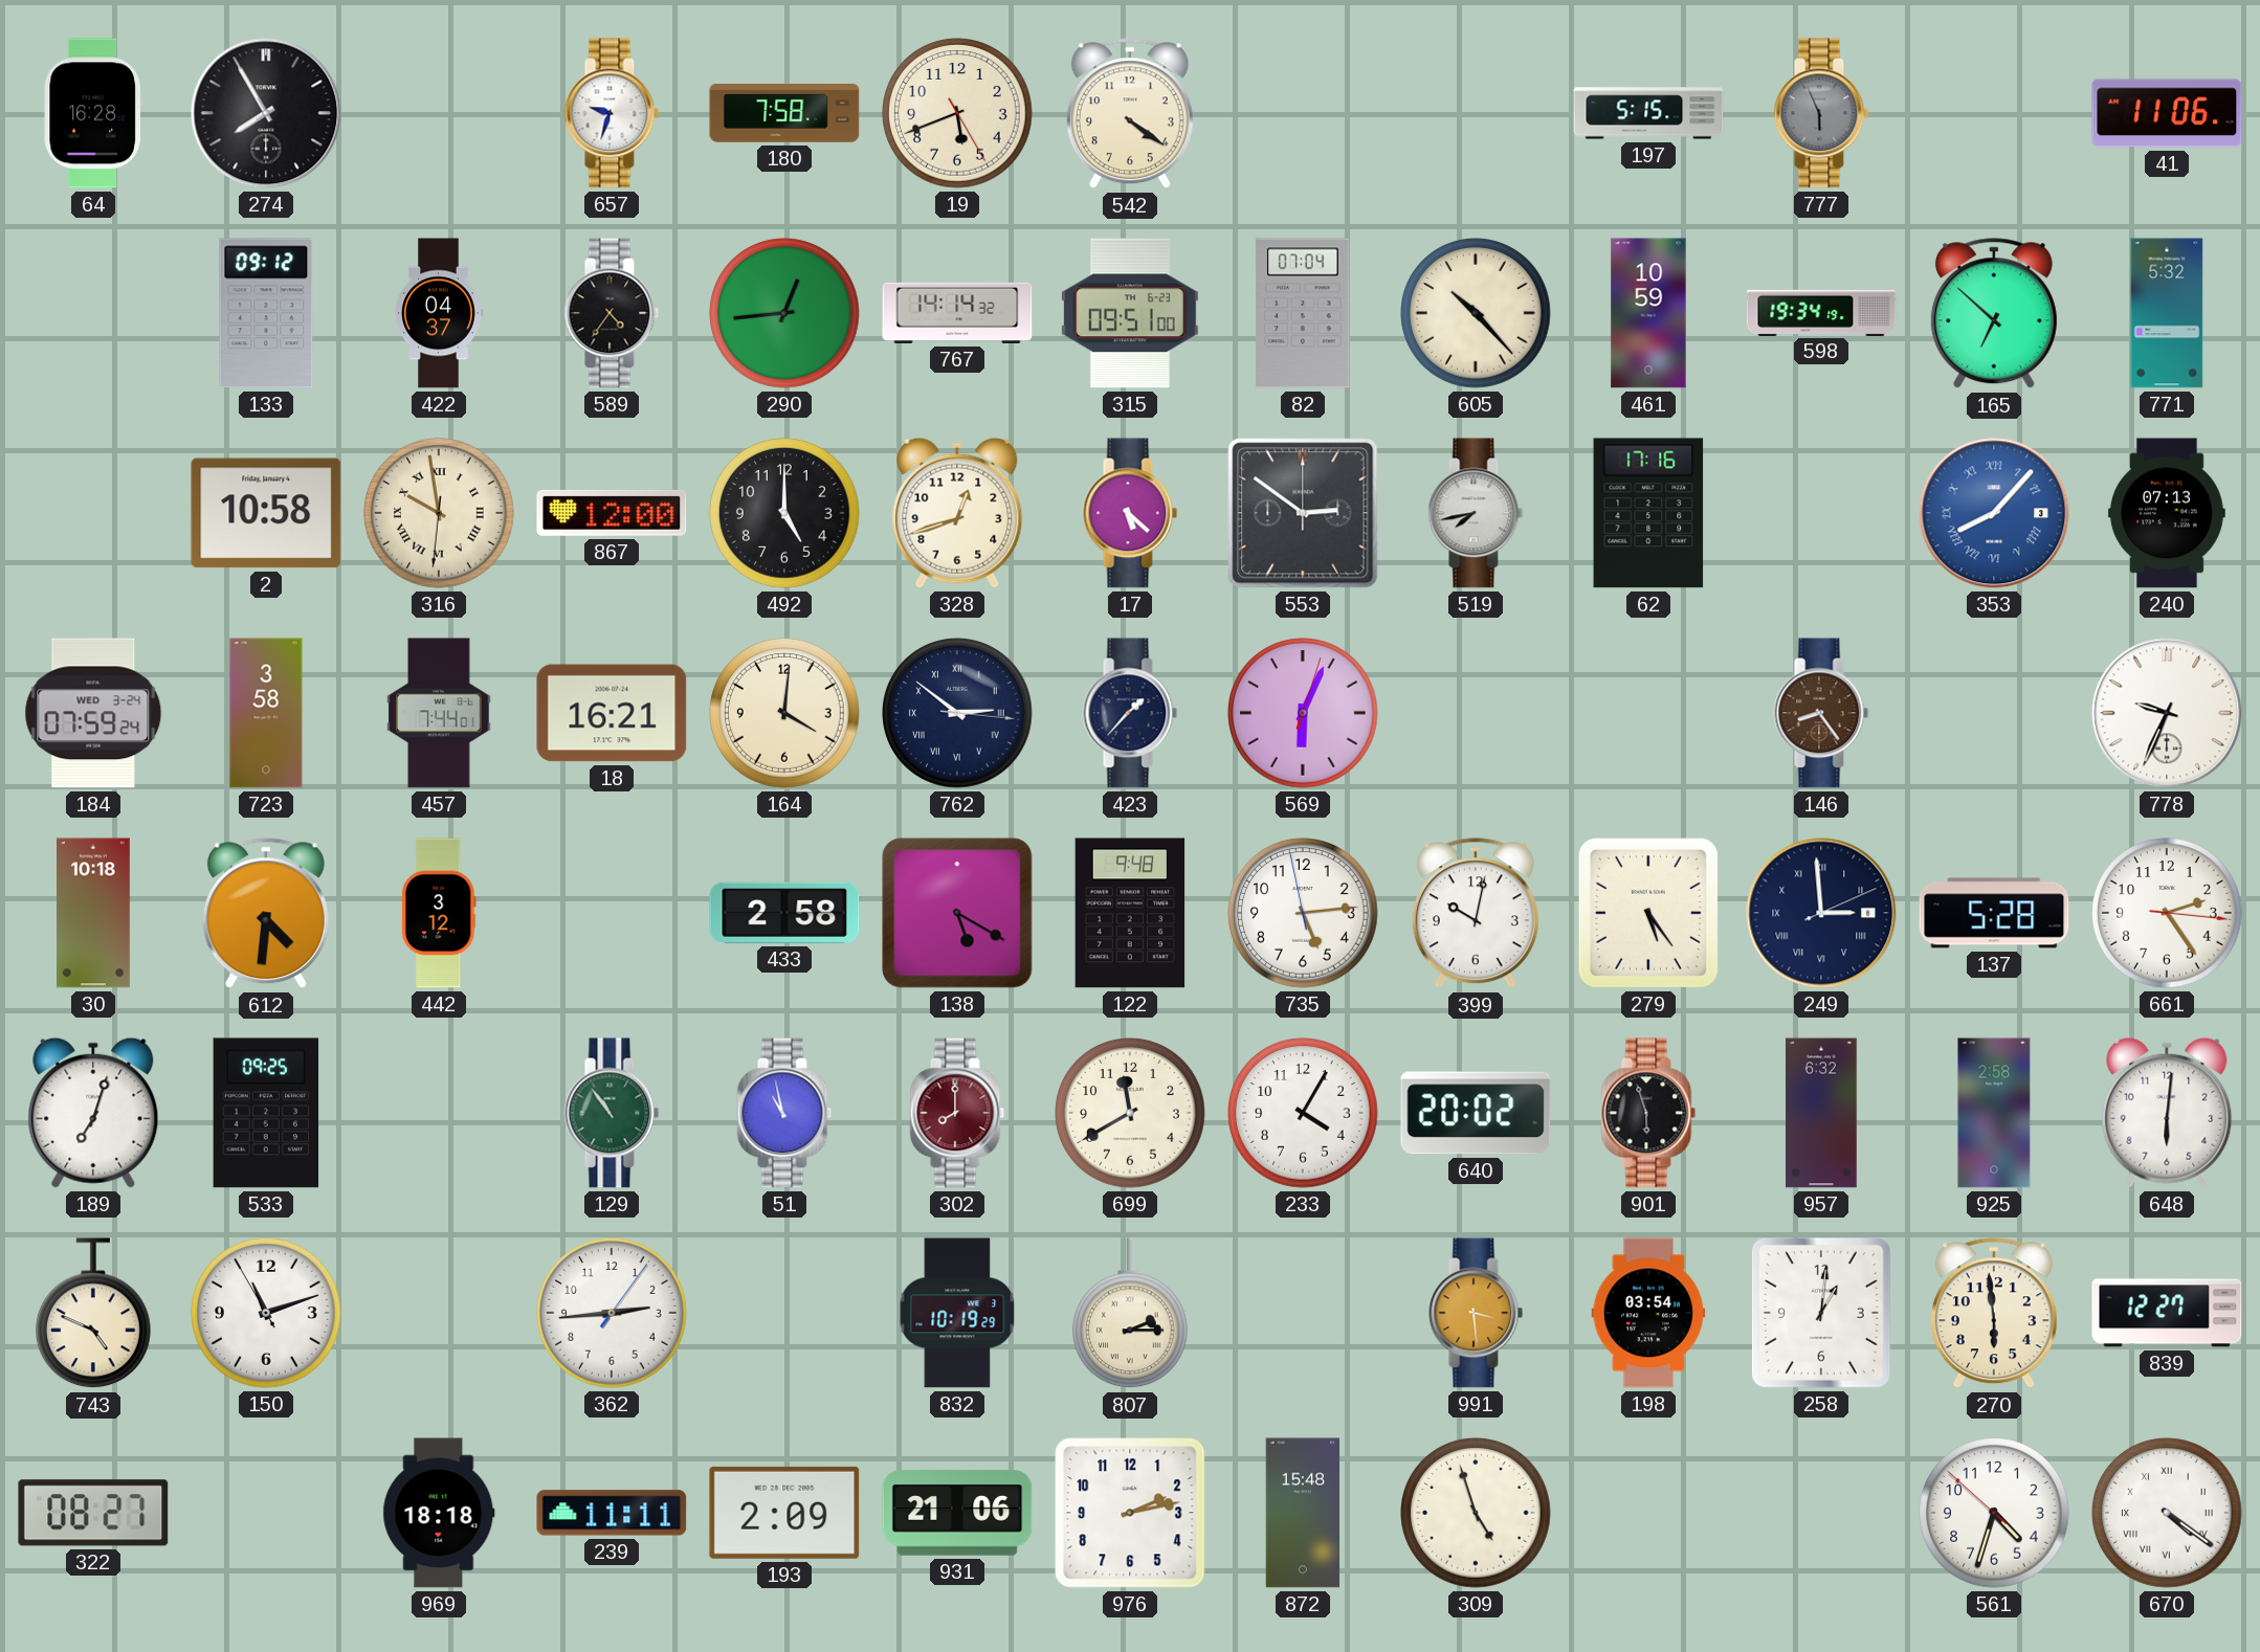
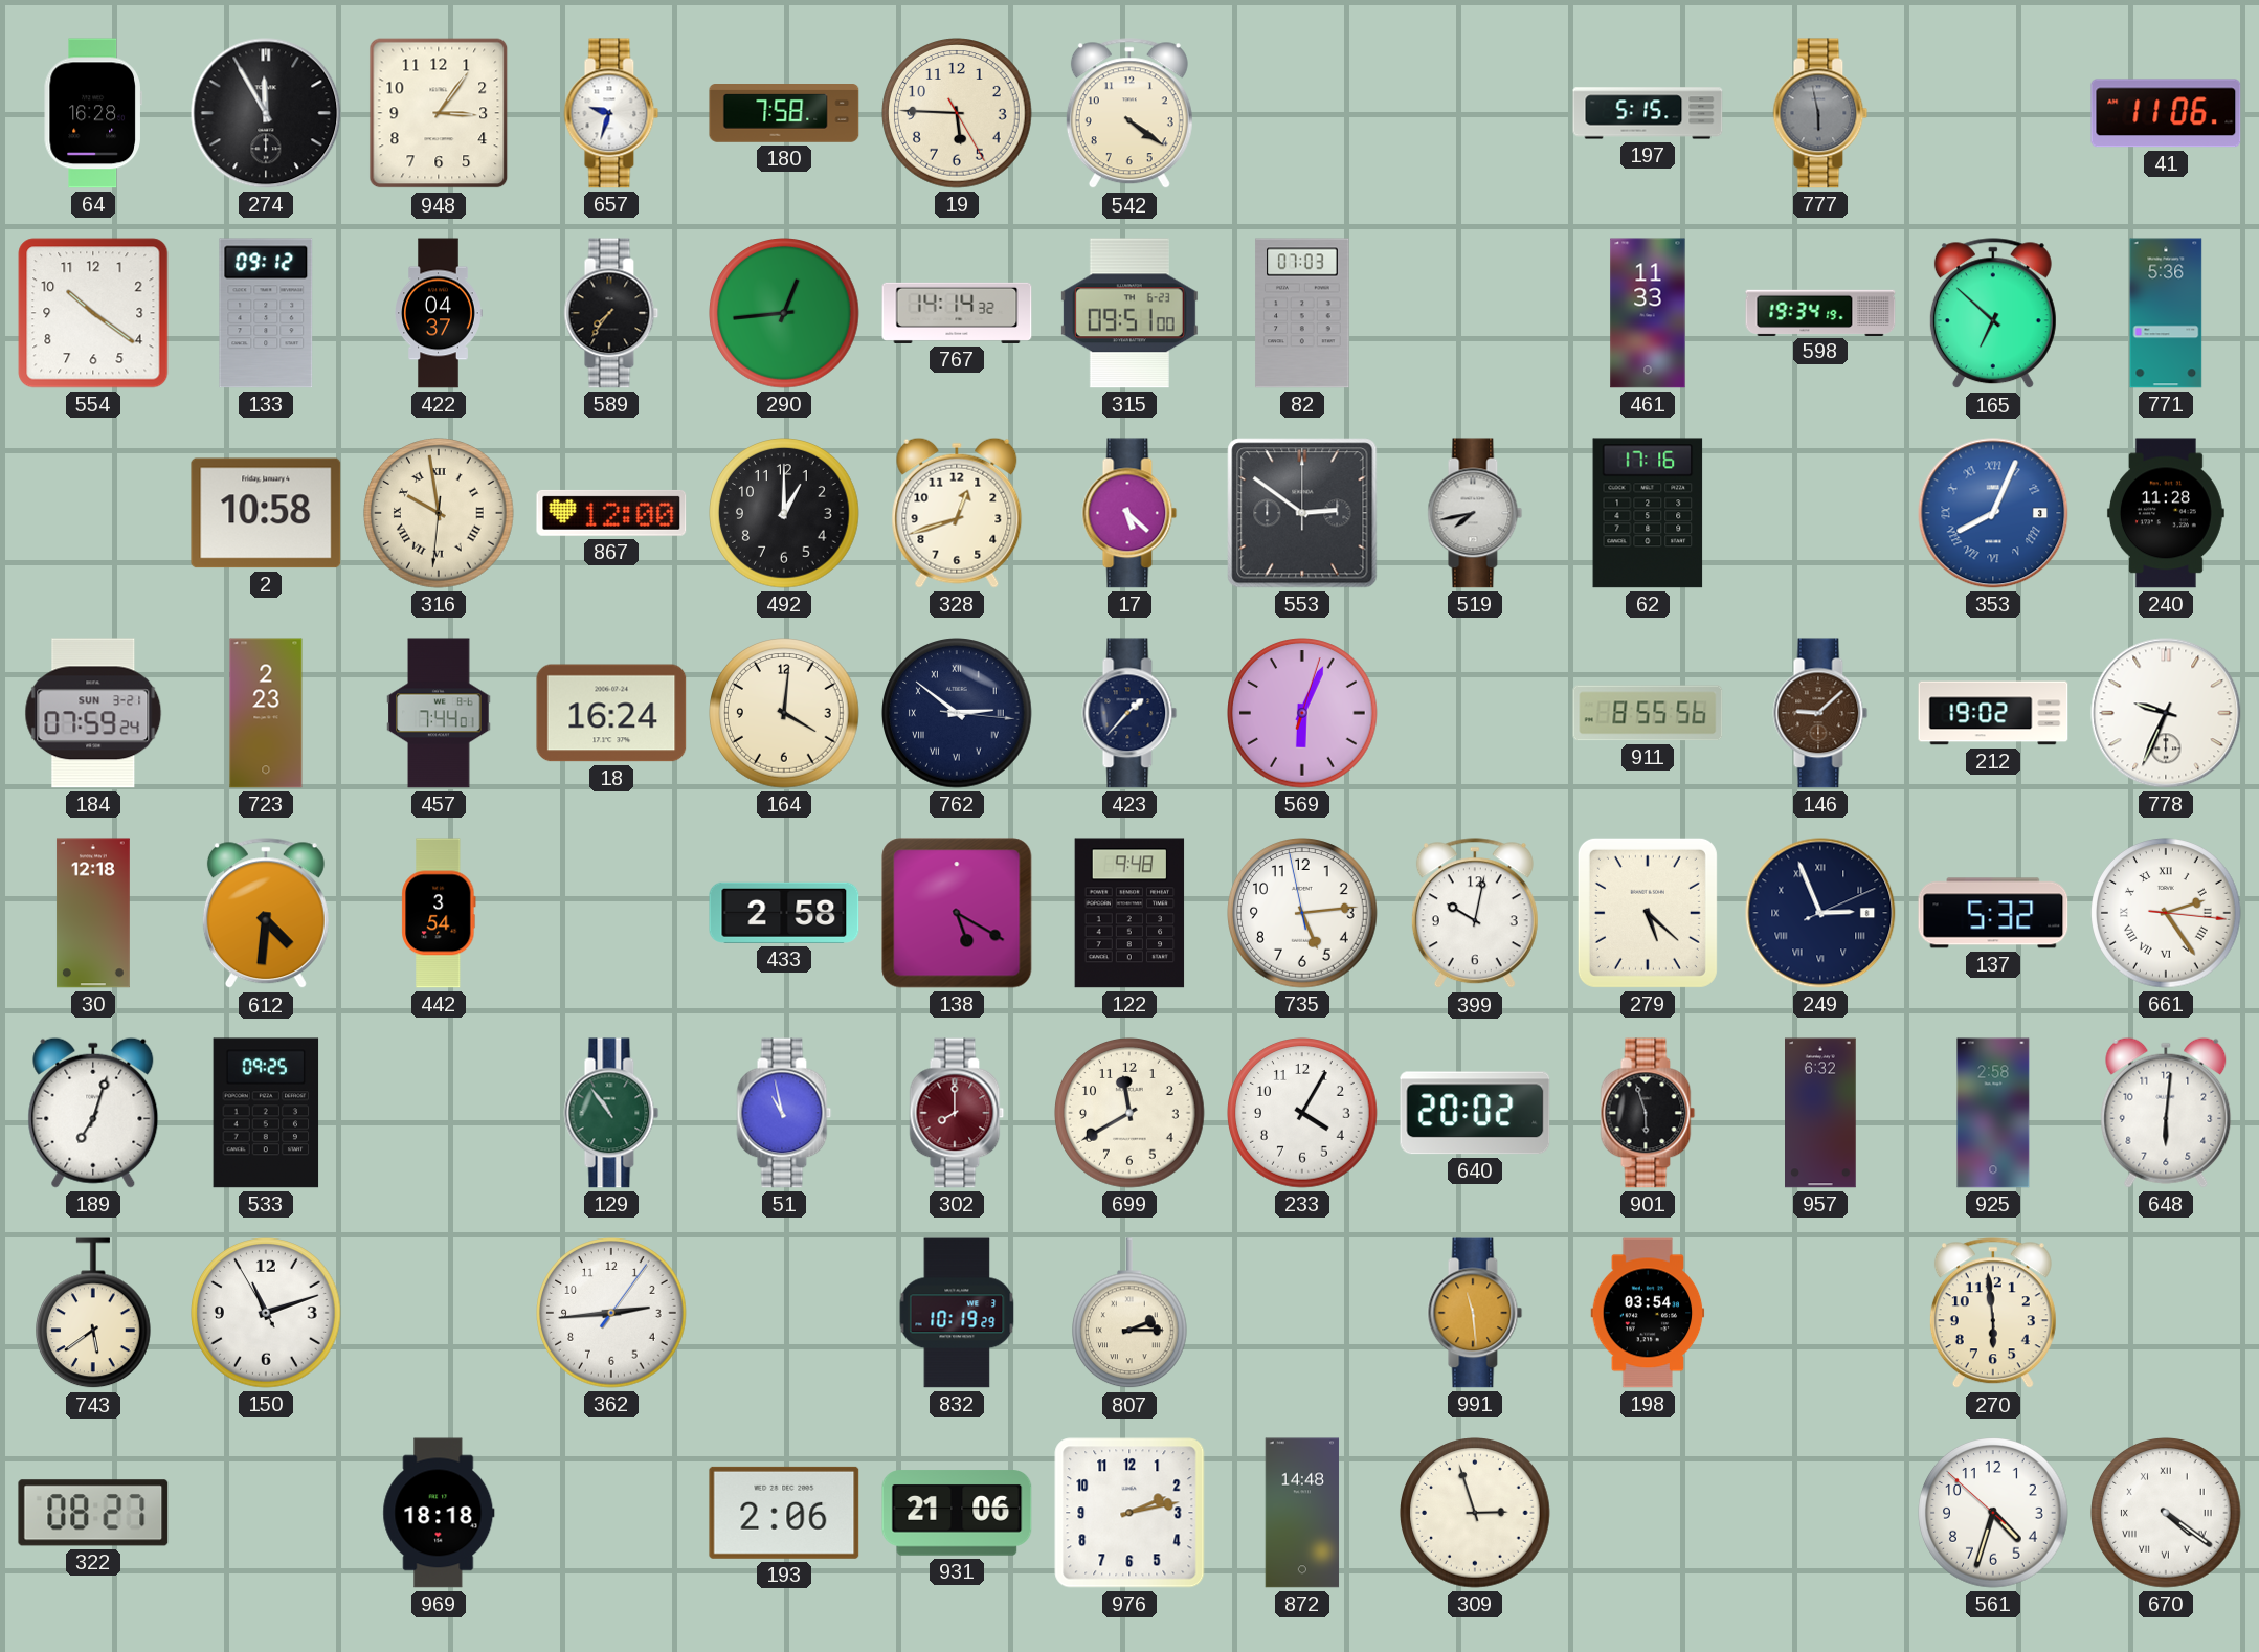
274: 7:55 -> 11:55
948: none -> 3:06
19: 5:41 -> 5:45
777: 5:56 -> 5:58
554: none -> 10:21
589: 4:36 -> 7:36
82: 07:04 -> 07:03
605: 10:23 -> none
461: 10:59 -> 11:33
771: 5:32 -> 5:36
492: 5:00 -> 1:00
353: 8:07 -> 8:04
240: 07:13 -> 11:28
184 date: WED 3-24 -> SUN 3-21
723: 3:58 -> 2:23
18: 16:21 -> 16:24
911: none -> 8:55
146: 8:24 -> 9:08
212: none -> 19:02
30: 10:18 -> 12:18
442: 3:12 -> 3:54
279: 5:24 -> 5:22
249: 2:59 -> 2:56
137: 5:28 -> 5:32
661 numerals: Arabic -> Roman
743: 4:49 -> 5:39
991: 3:29 -> 11:29
258: 1:01 -> none
839: 12:27 -> none
239: 11:11 -> none
193: 2:09 -> 2:06
872: 15:48 -> 14:48
309: 4:57 -> 2:57
